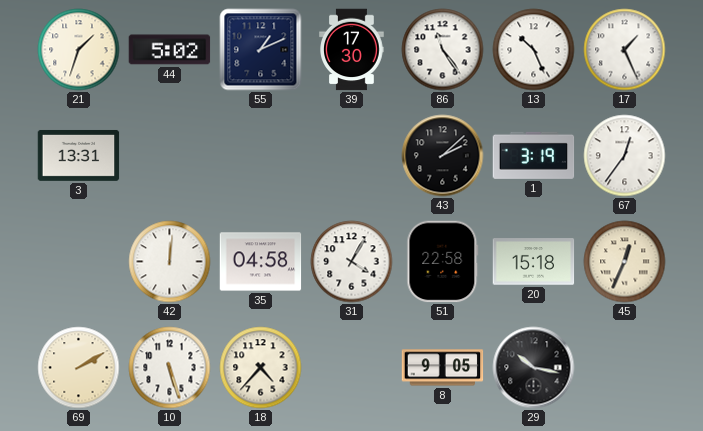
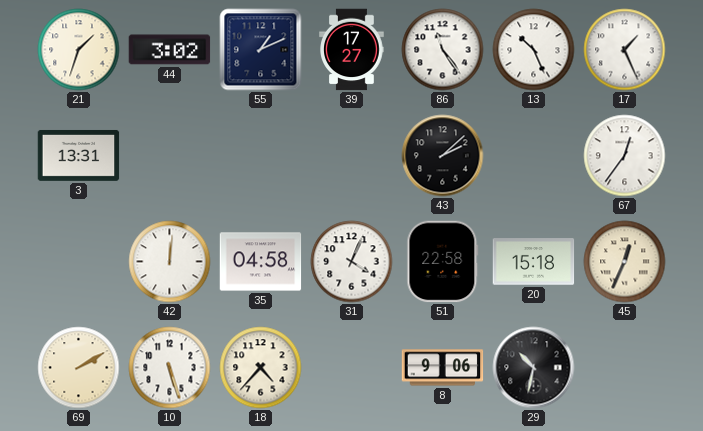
44: 5:02 -> 3:02
39: 17:30 -> 17:27
1: 3:19 -> none
31: 4:05 -> 4:04
8: 9:05 -> 9:06
29: 10:17 -> 10:32
